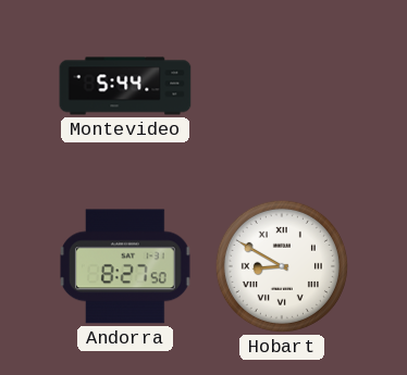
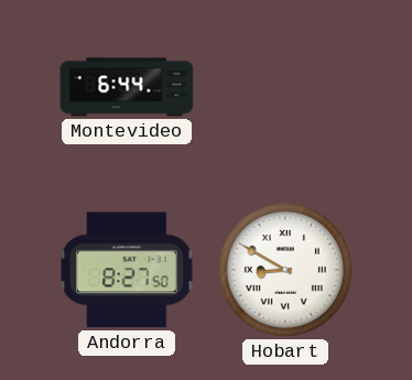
Montevideo: 5:44 -> 6:44
